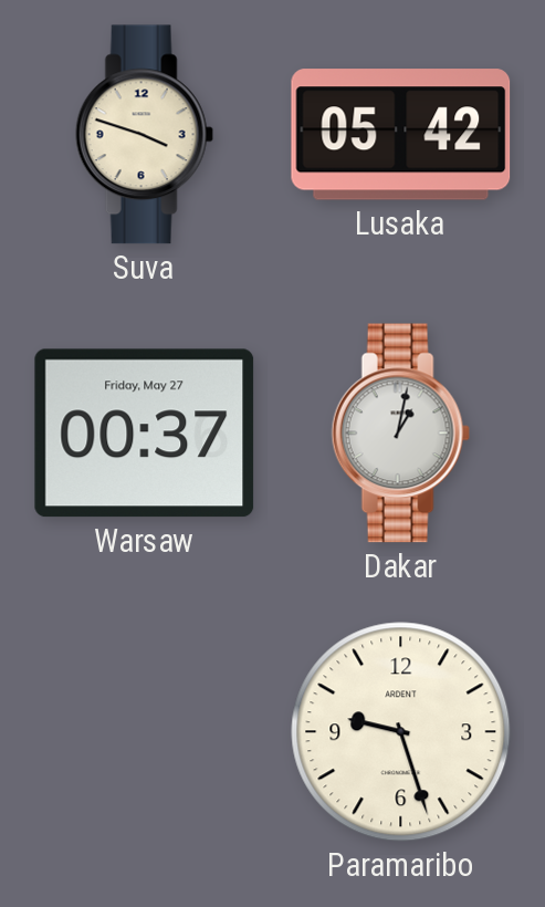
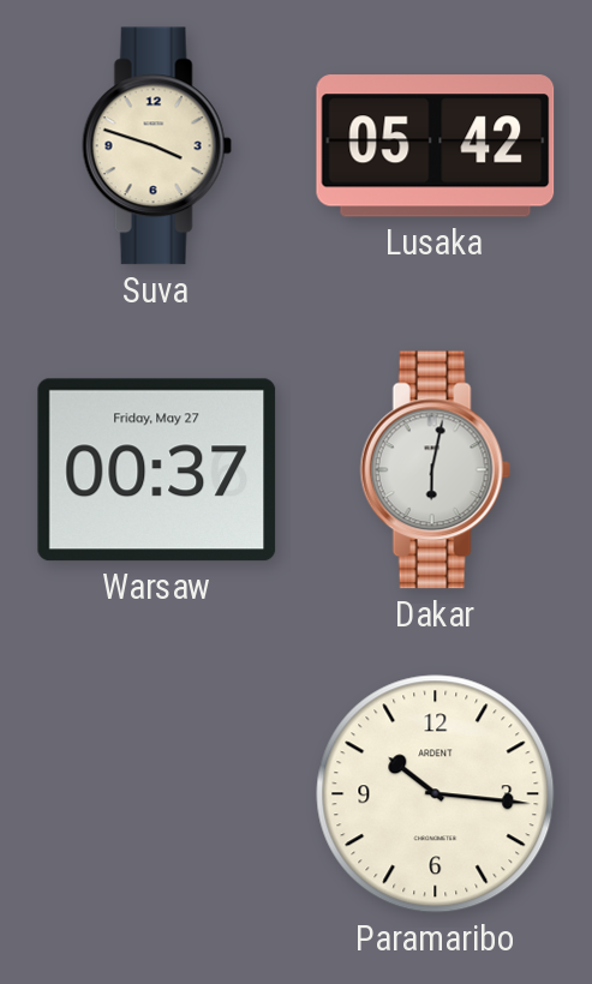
Dakar: 1:02 -> 6:02
Paramaribo: 9:27 -> 10:16
